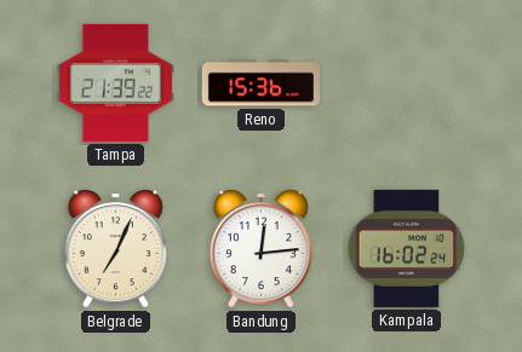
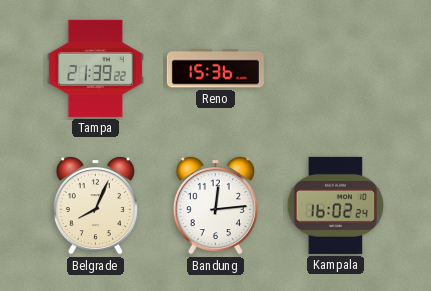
Belgrade: 7:04 -> 8:04
